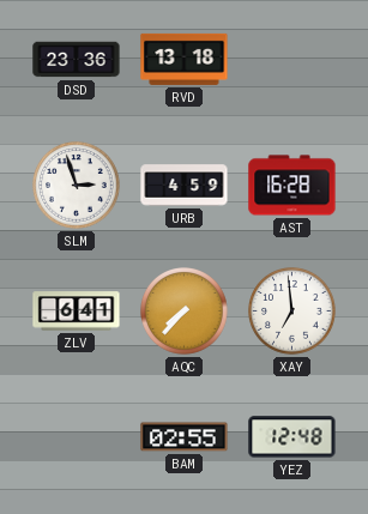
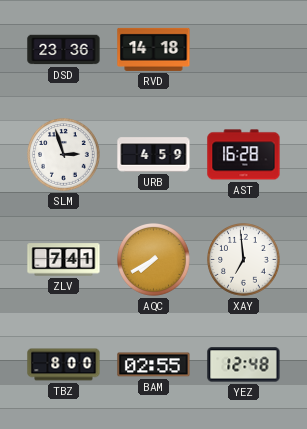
RVD: 13:18 -> 14:18
ZLV: 6:41 -> 7:41
AQC: 7:37 -> 7:40
TBZ: none -> 8:00
